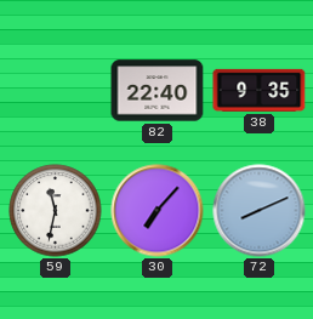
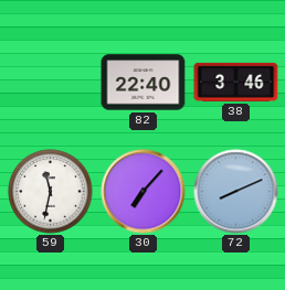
38: 9:35 -> 3:46
